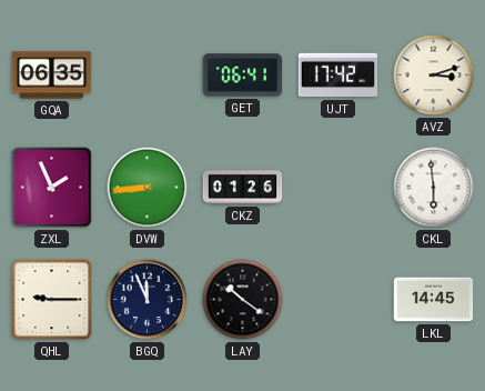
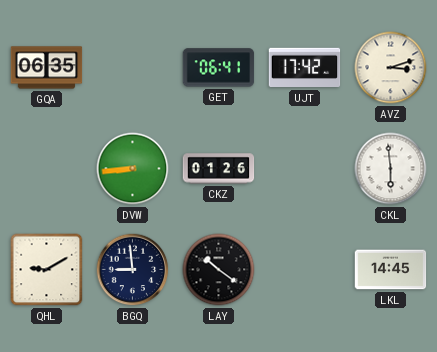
ZXL: 1:56 -> none
QHL: 9:15 -> 9:10
BGQ: 11:56 -> 8:59
